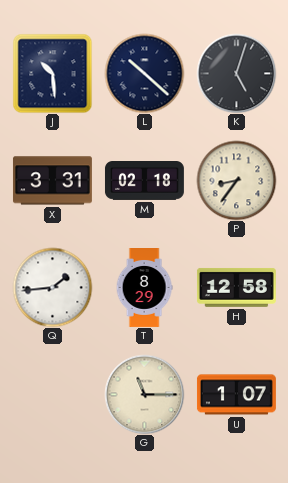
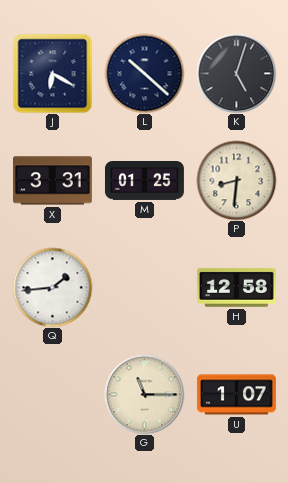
J: 10:29 -> 6:20
M: 02:18 -> 01:25
P: 8:36 -> 8:31
T: 8:29 -> none
